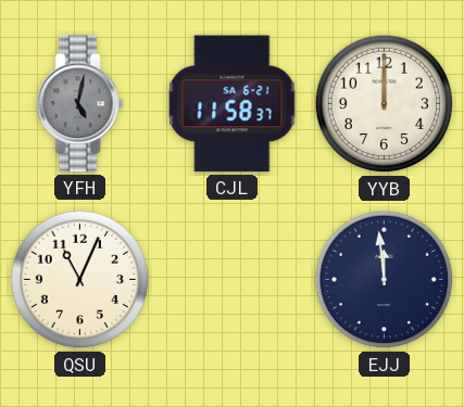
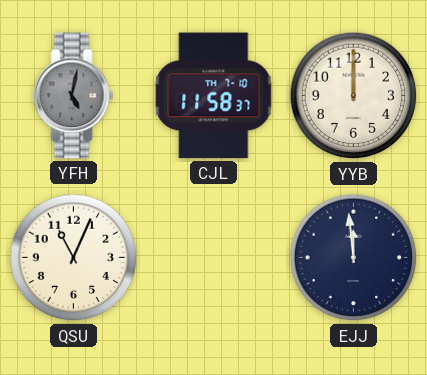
CJL date: SA 6-21 -> TH 7-10
